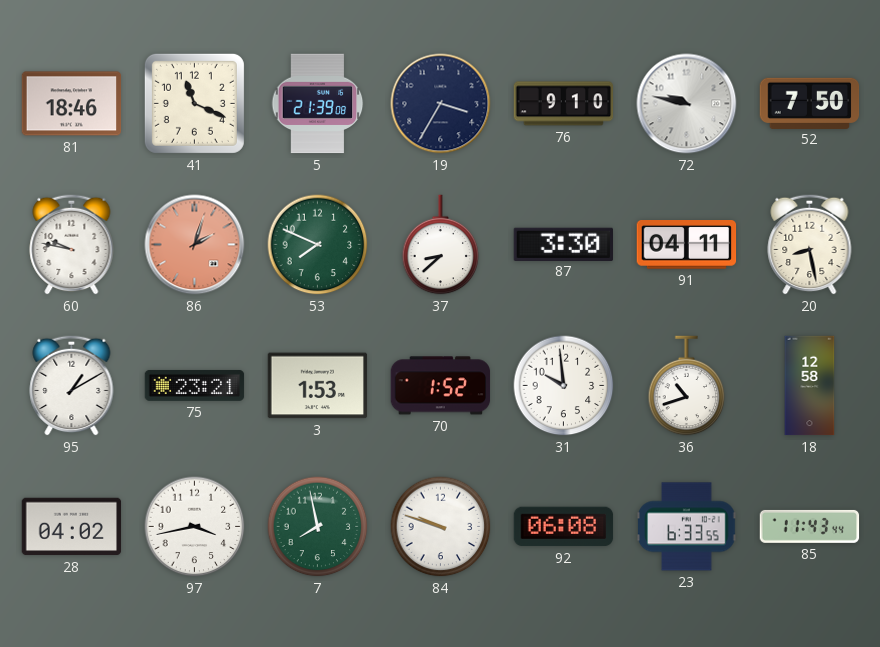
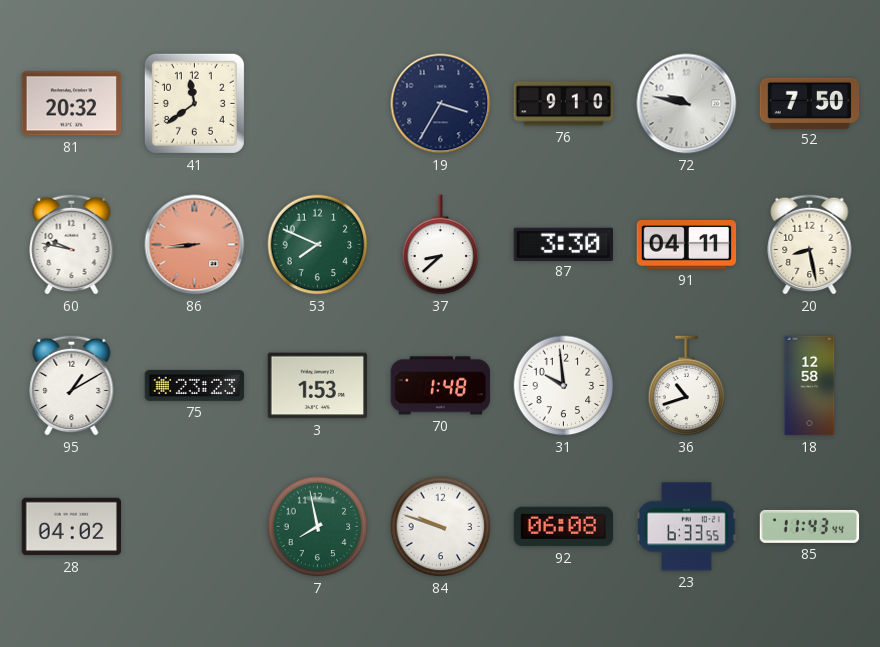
81: 18:46 -> 20:32
41: 11:19 -> 11:39
5: 21:39 -> none
86: 2:03 -> 8:44
75: 23:21 -> 23:23
70: 1:52 -> 1:48
97: 3:43 -> none
